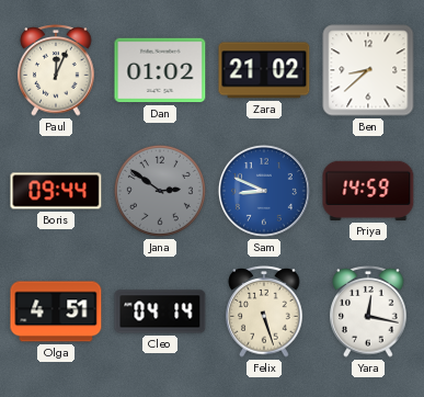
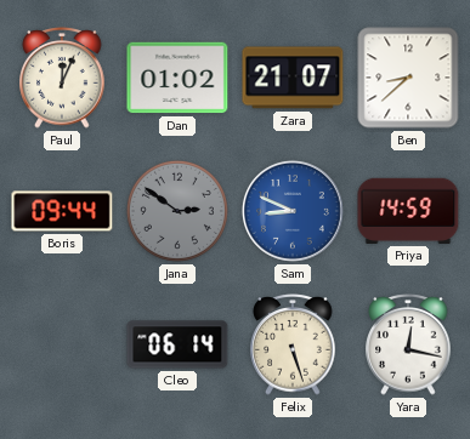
Zara: 21:02 -> 21:07
Olga: 4:51 -> none
Cleo: 04:14 -> 06:14
